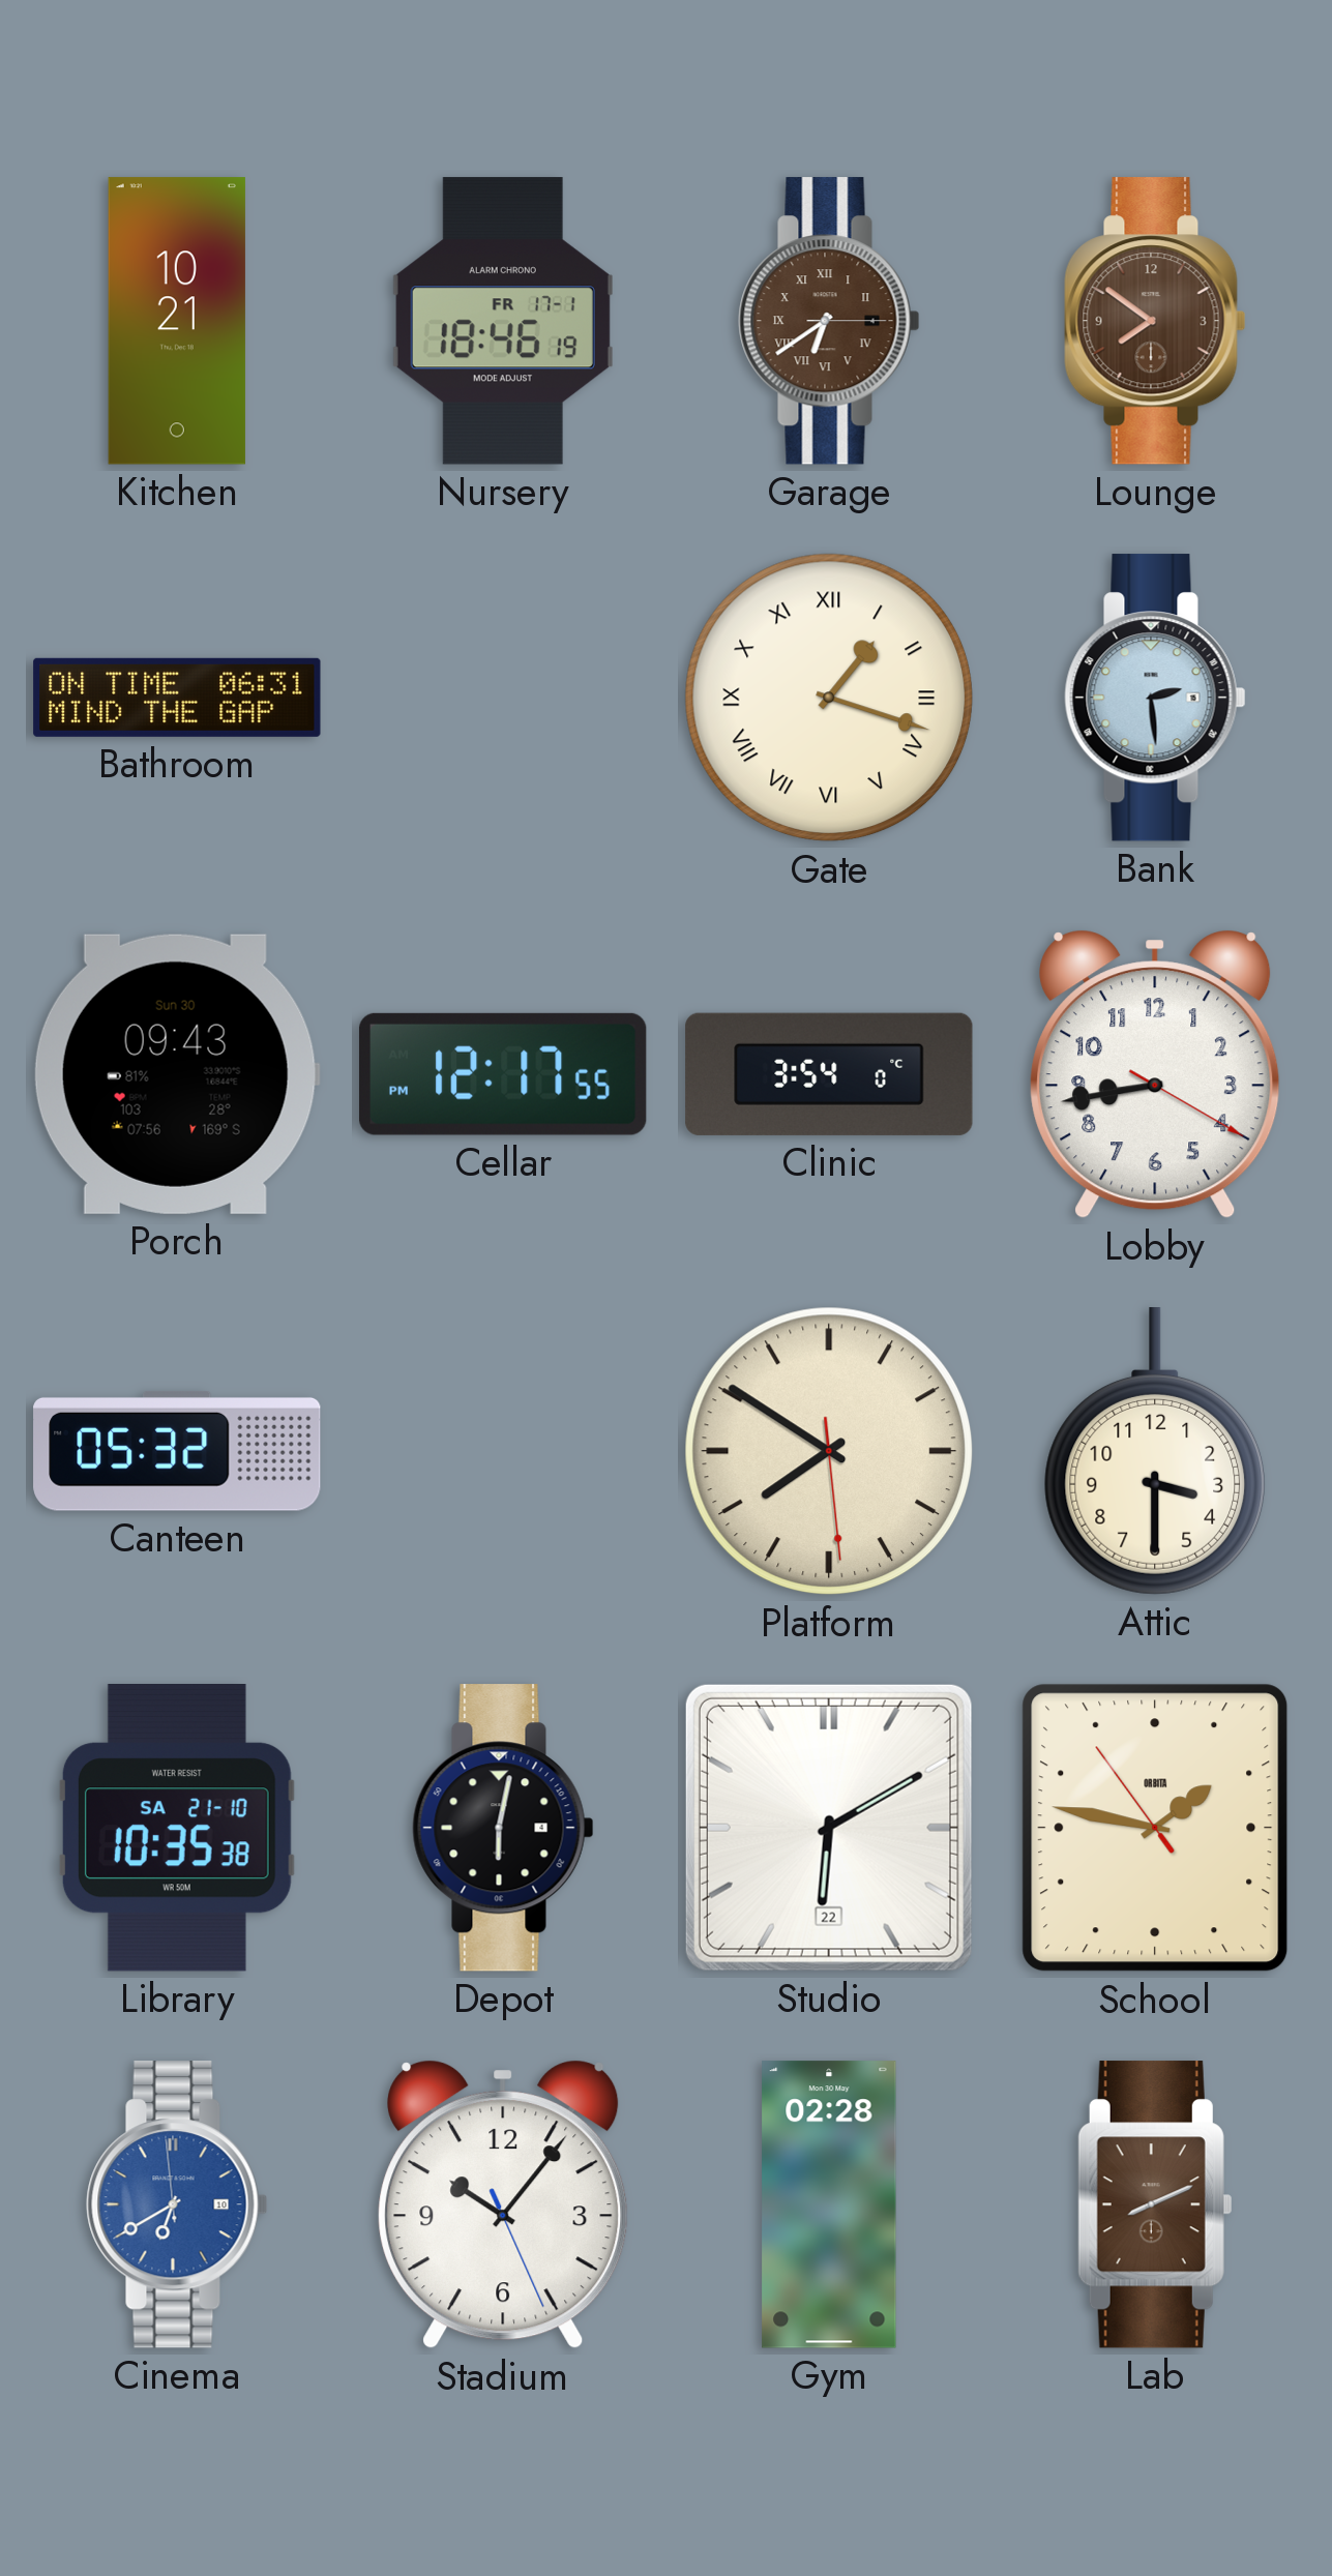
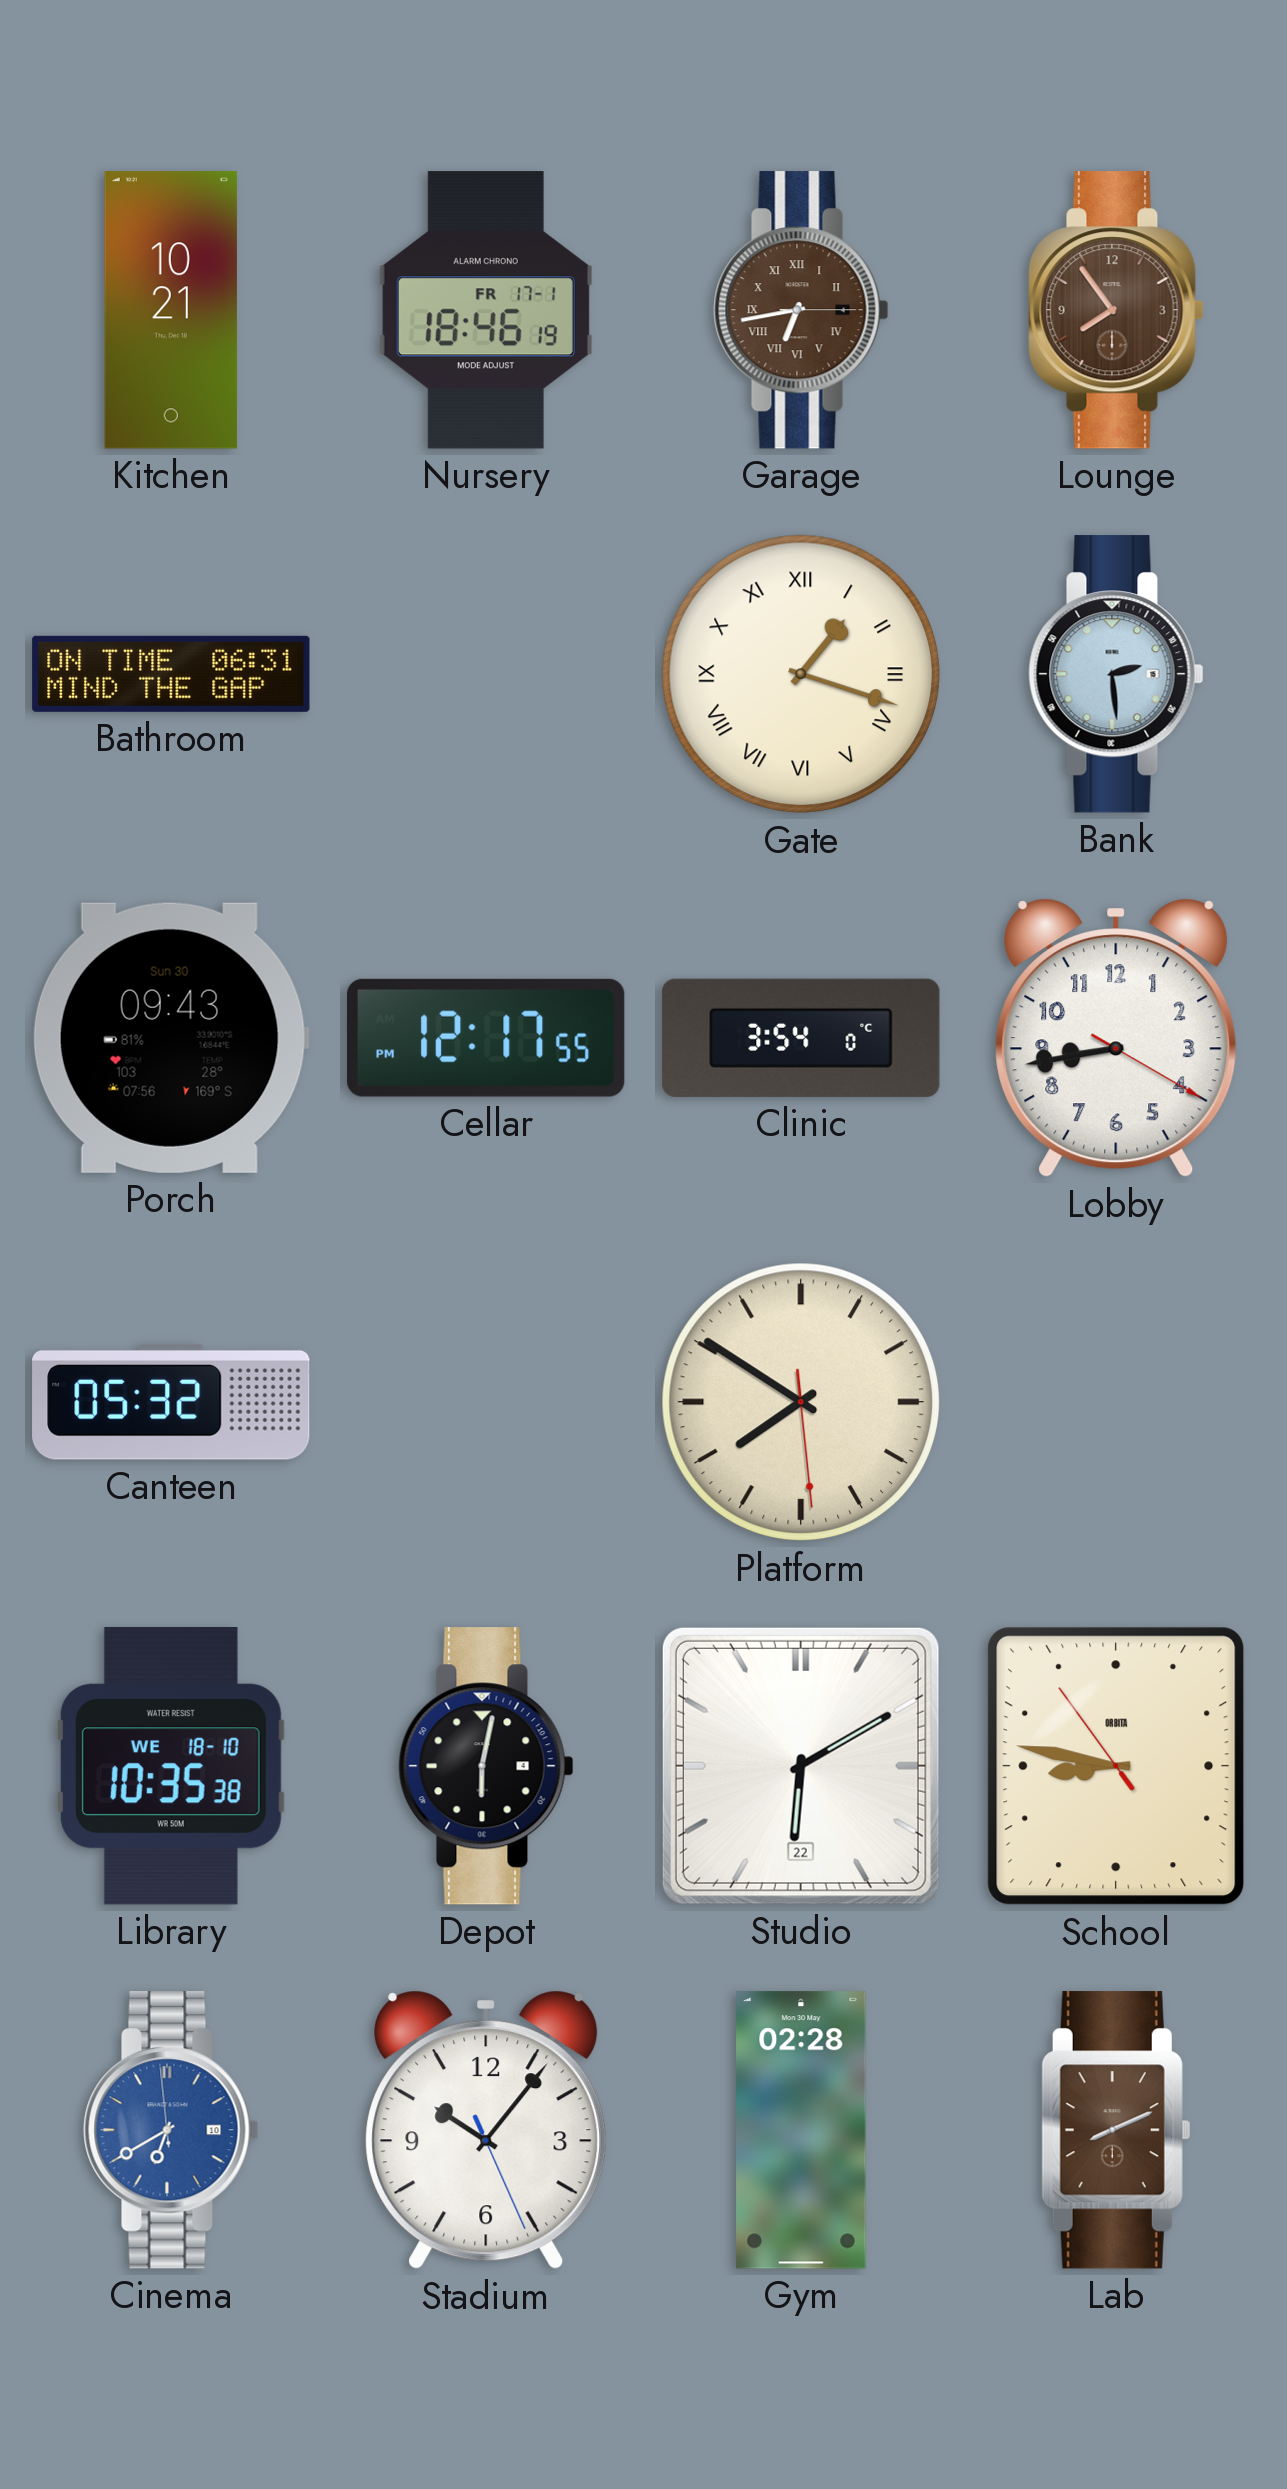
Garage: 6:39 -> 6:43
Lounge: 7:51 -> 7:54
Attic: 3:30 -> none
Library date: SA 21-10 -> WE 18-10
School: 1:46 -> 8:46
